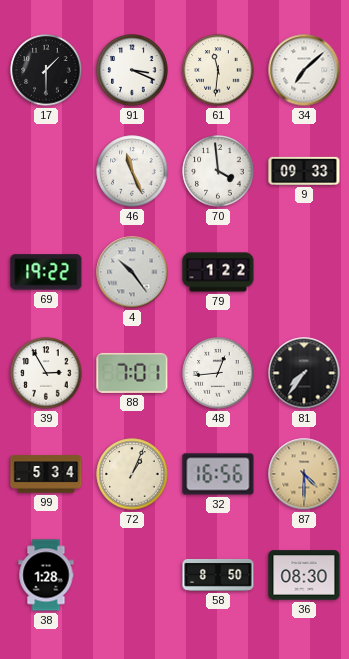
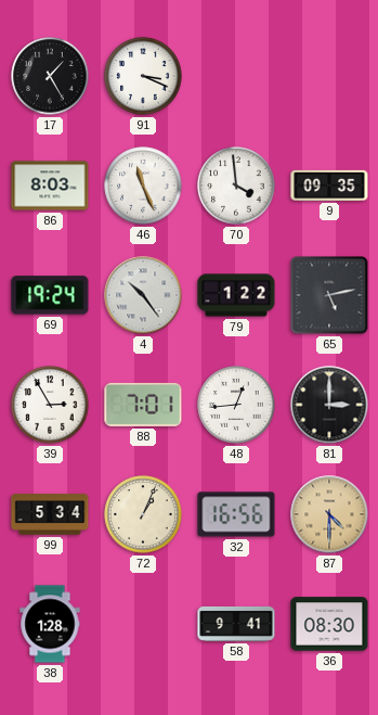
17: 1:30 -> 1:25
61: 11:31 -> none
34: 7:08 -> none
86: none -> 8:03
9: 09:33 -> 09:35
69: 19:22 -> 19:24
65: none -> 5:13
81: 7:36 -> 3:00
58: 8:50 -> 9:41
